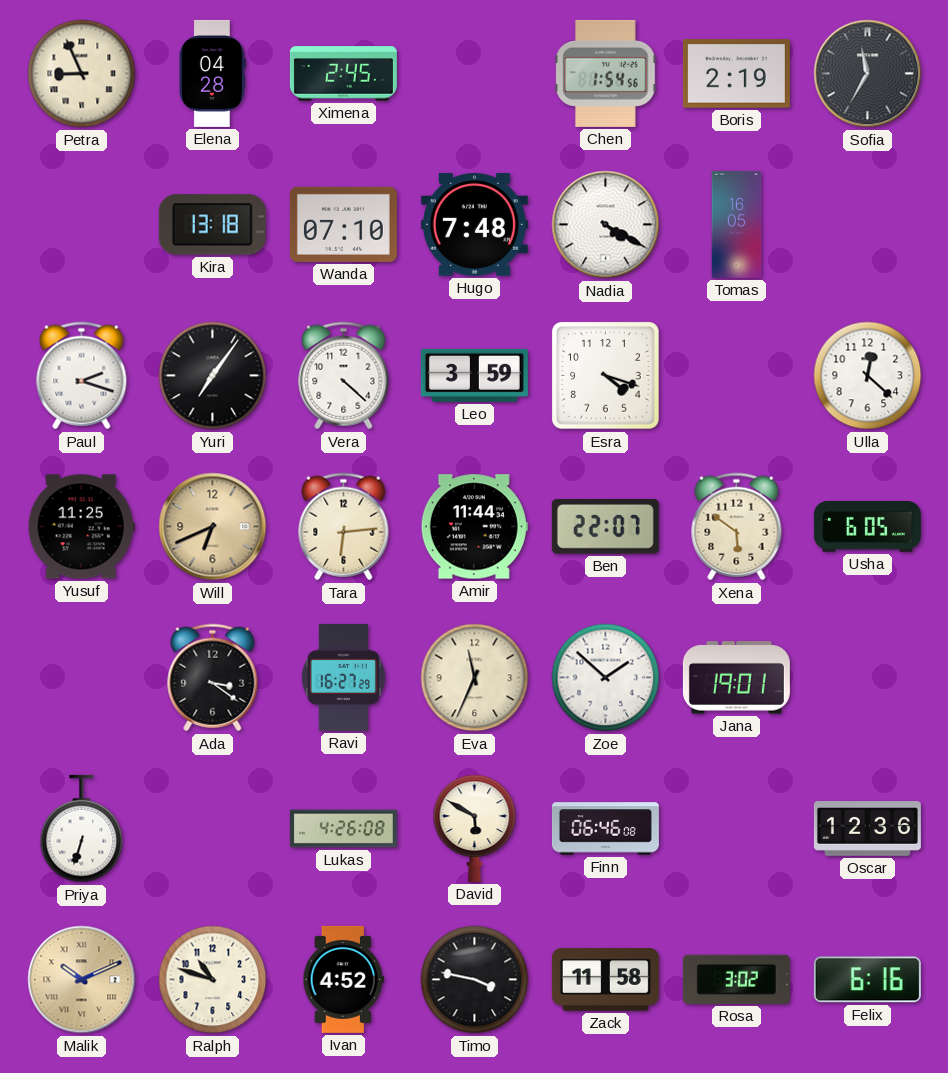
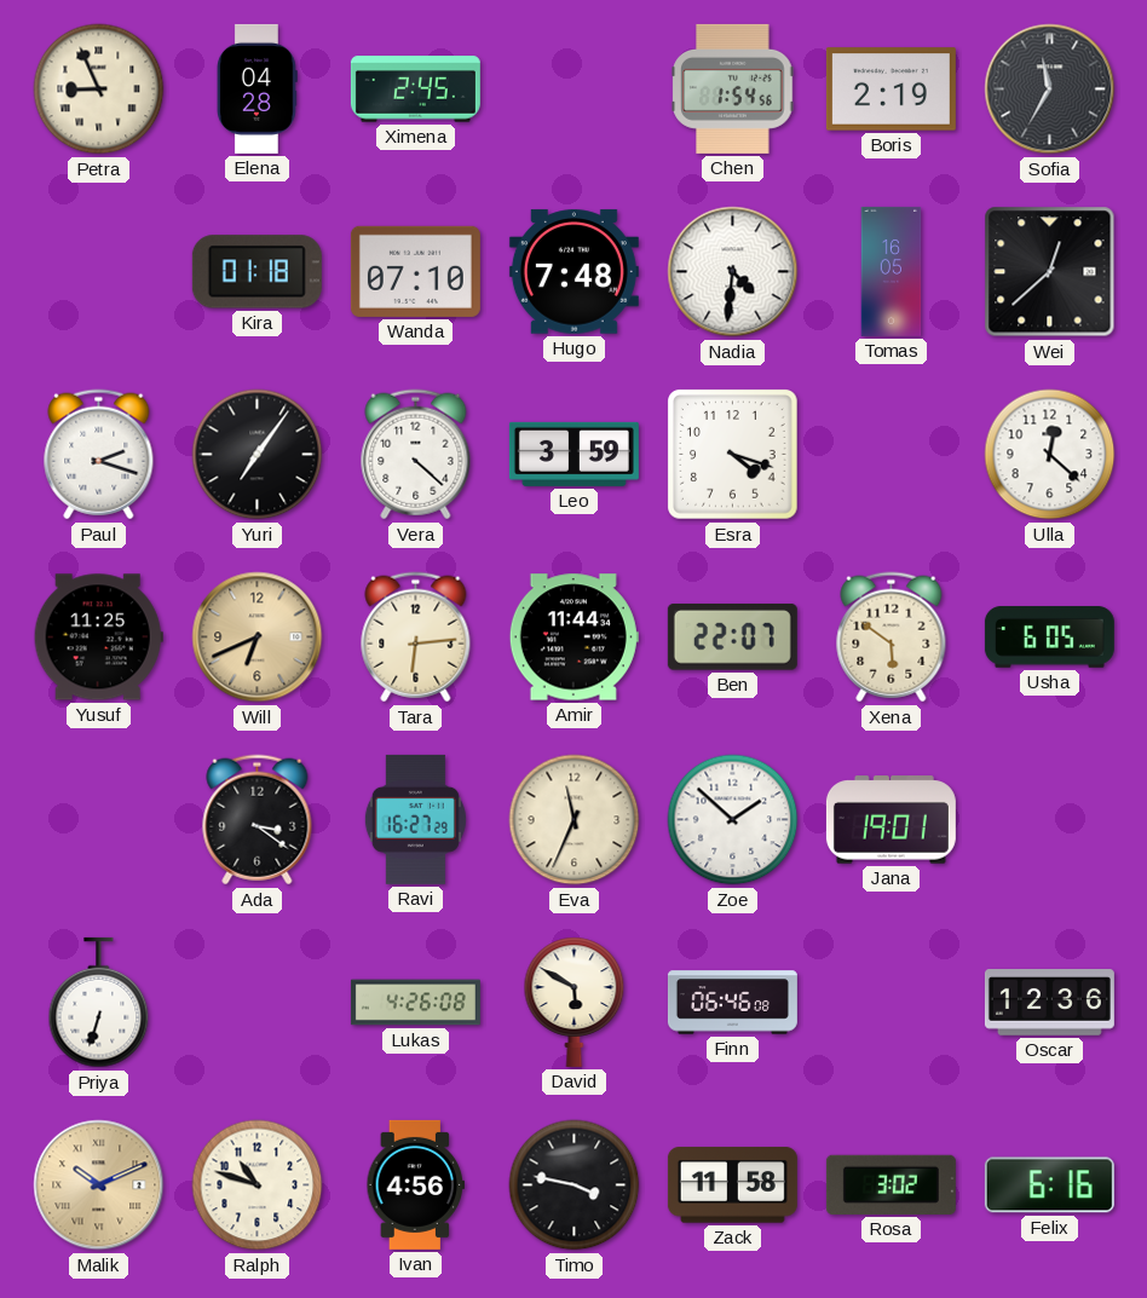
Kira: 13:18 -> 01:18
Nadia: 4:20 -> 4:31
Wei: none -> 12:38
Ivan: 4:52 -> 4:56
